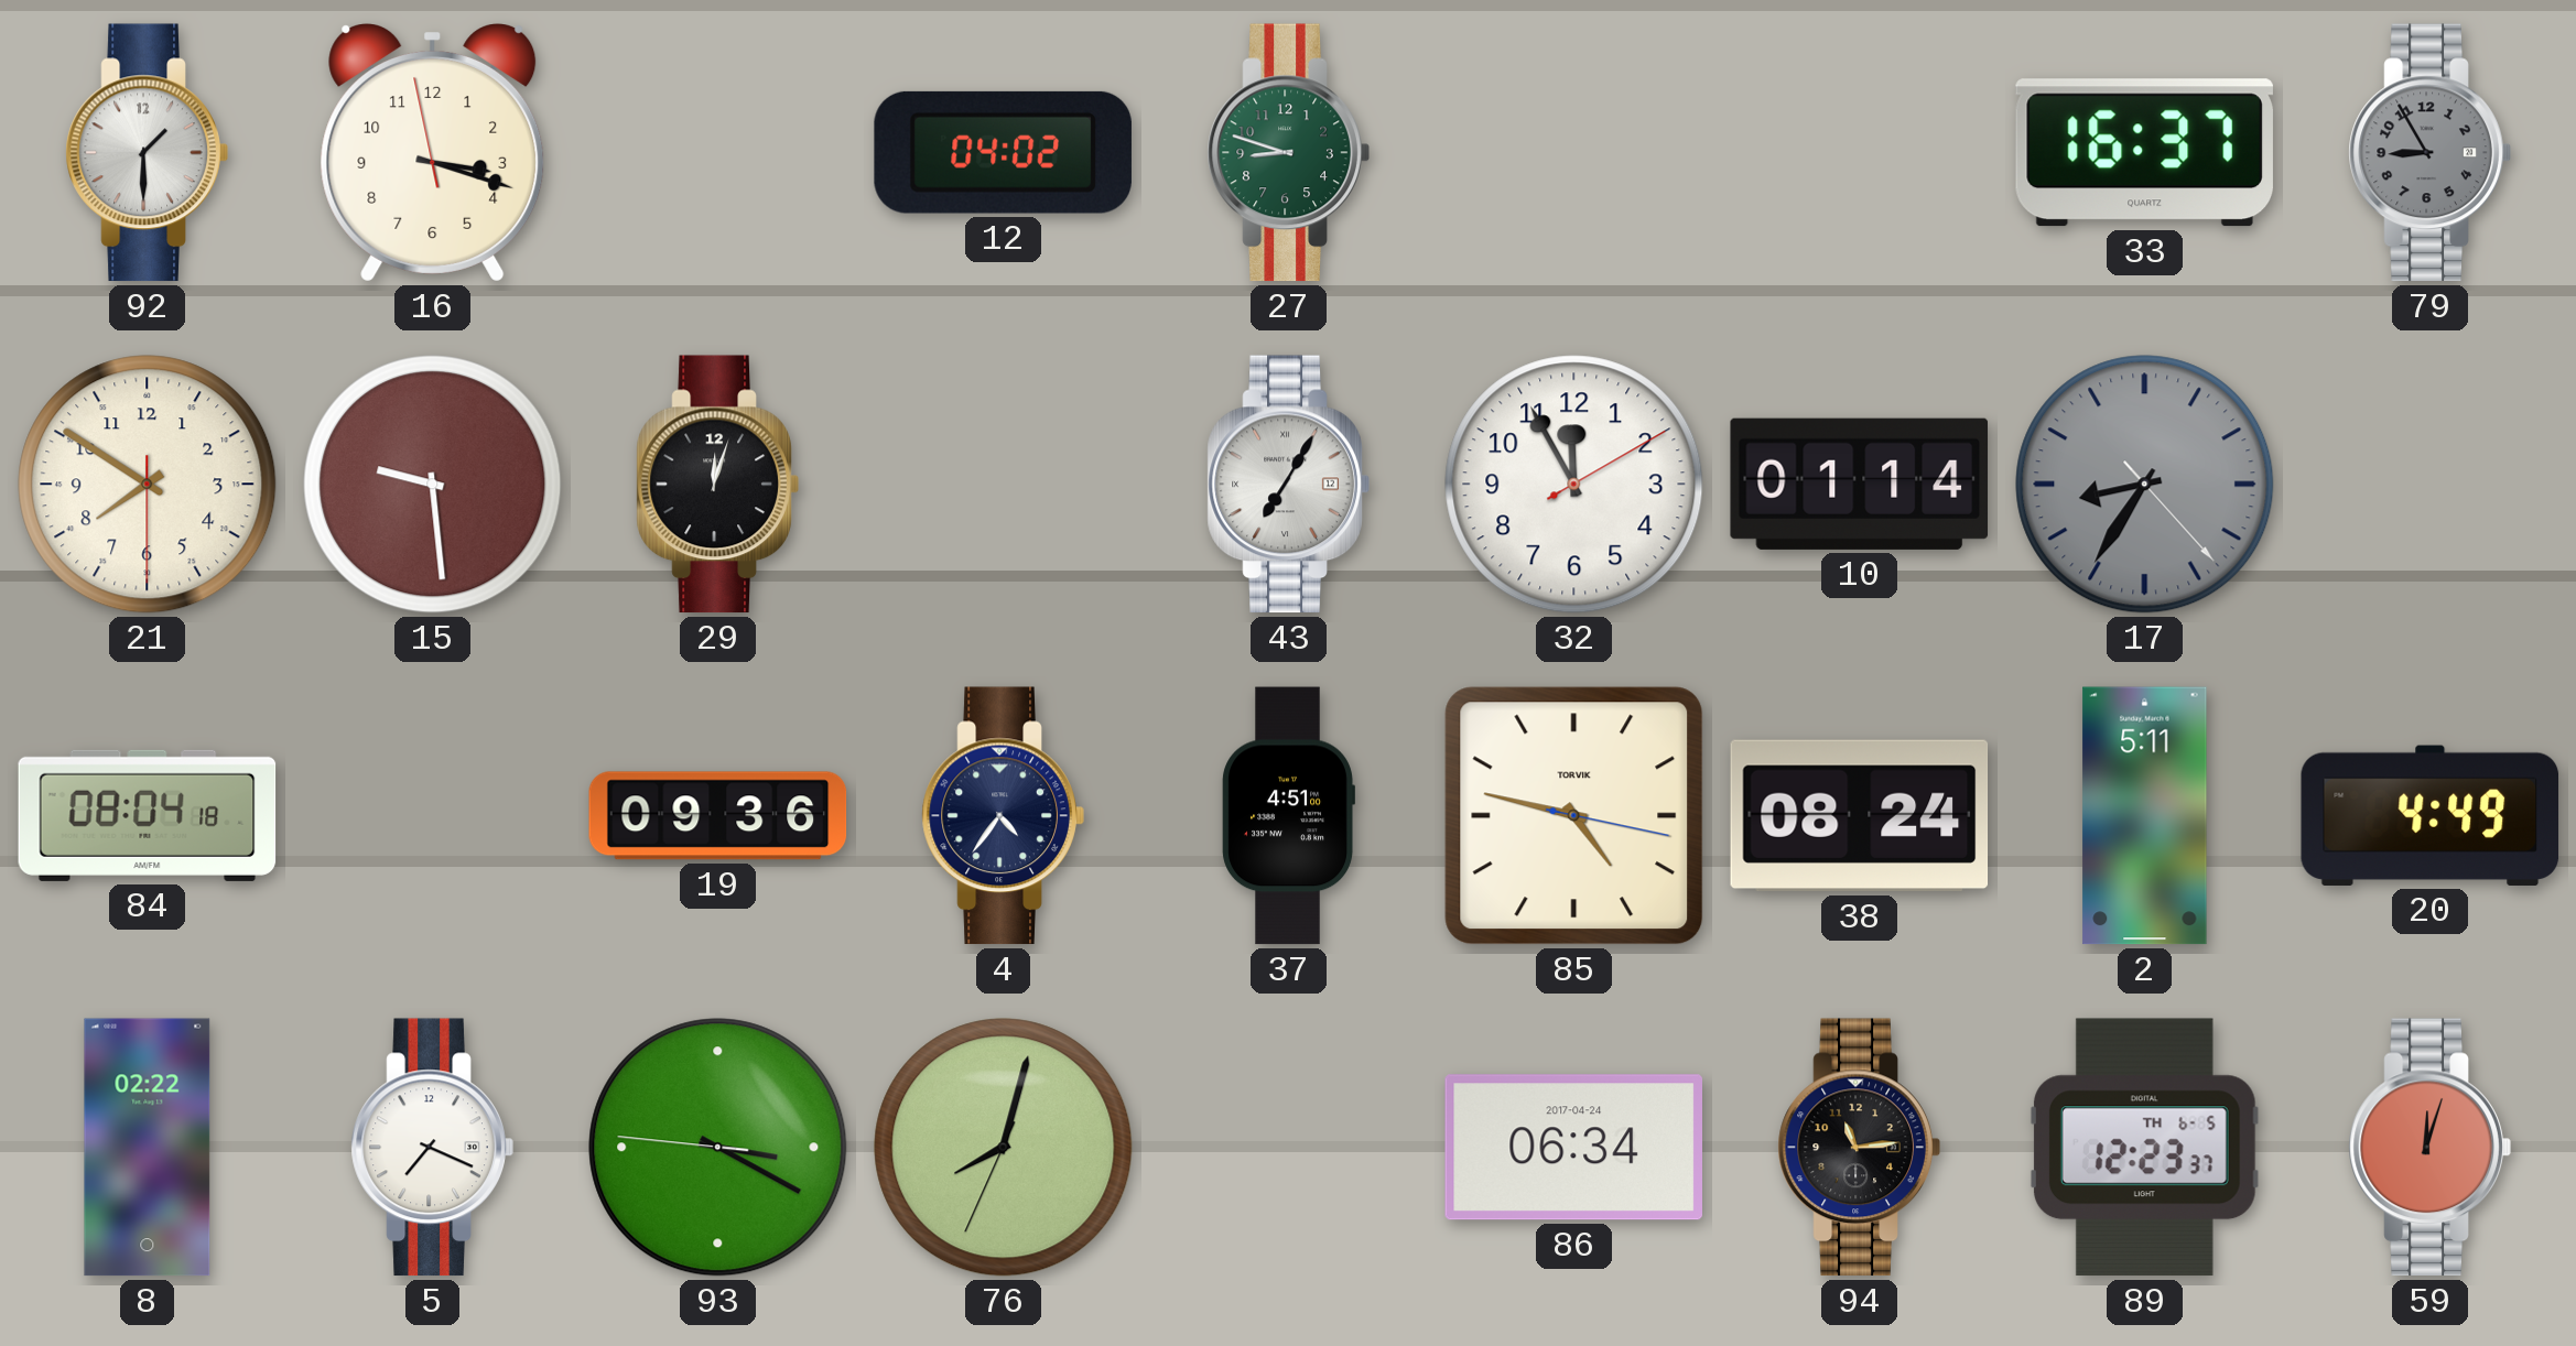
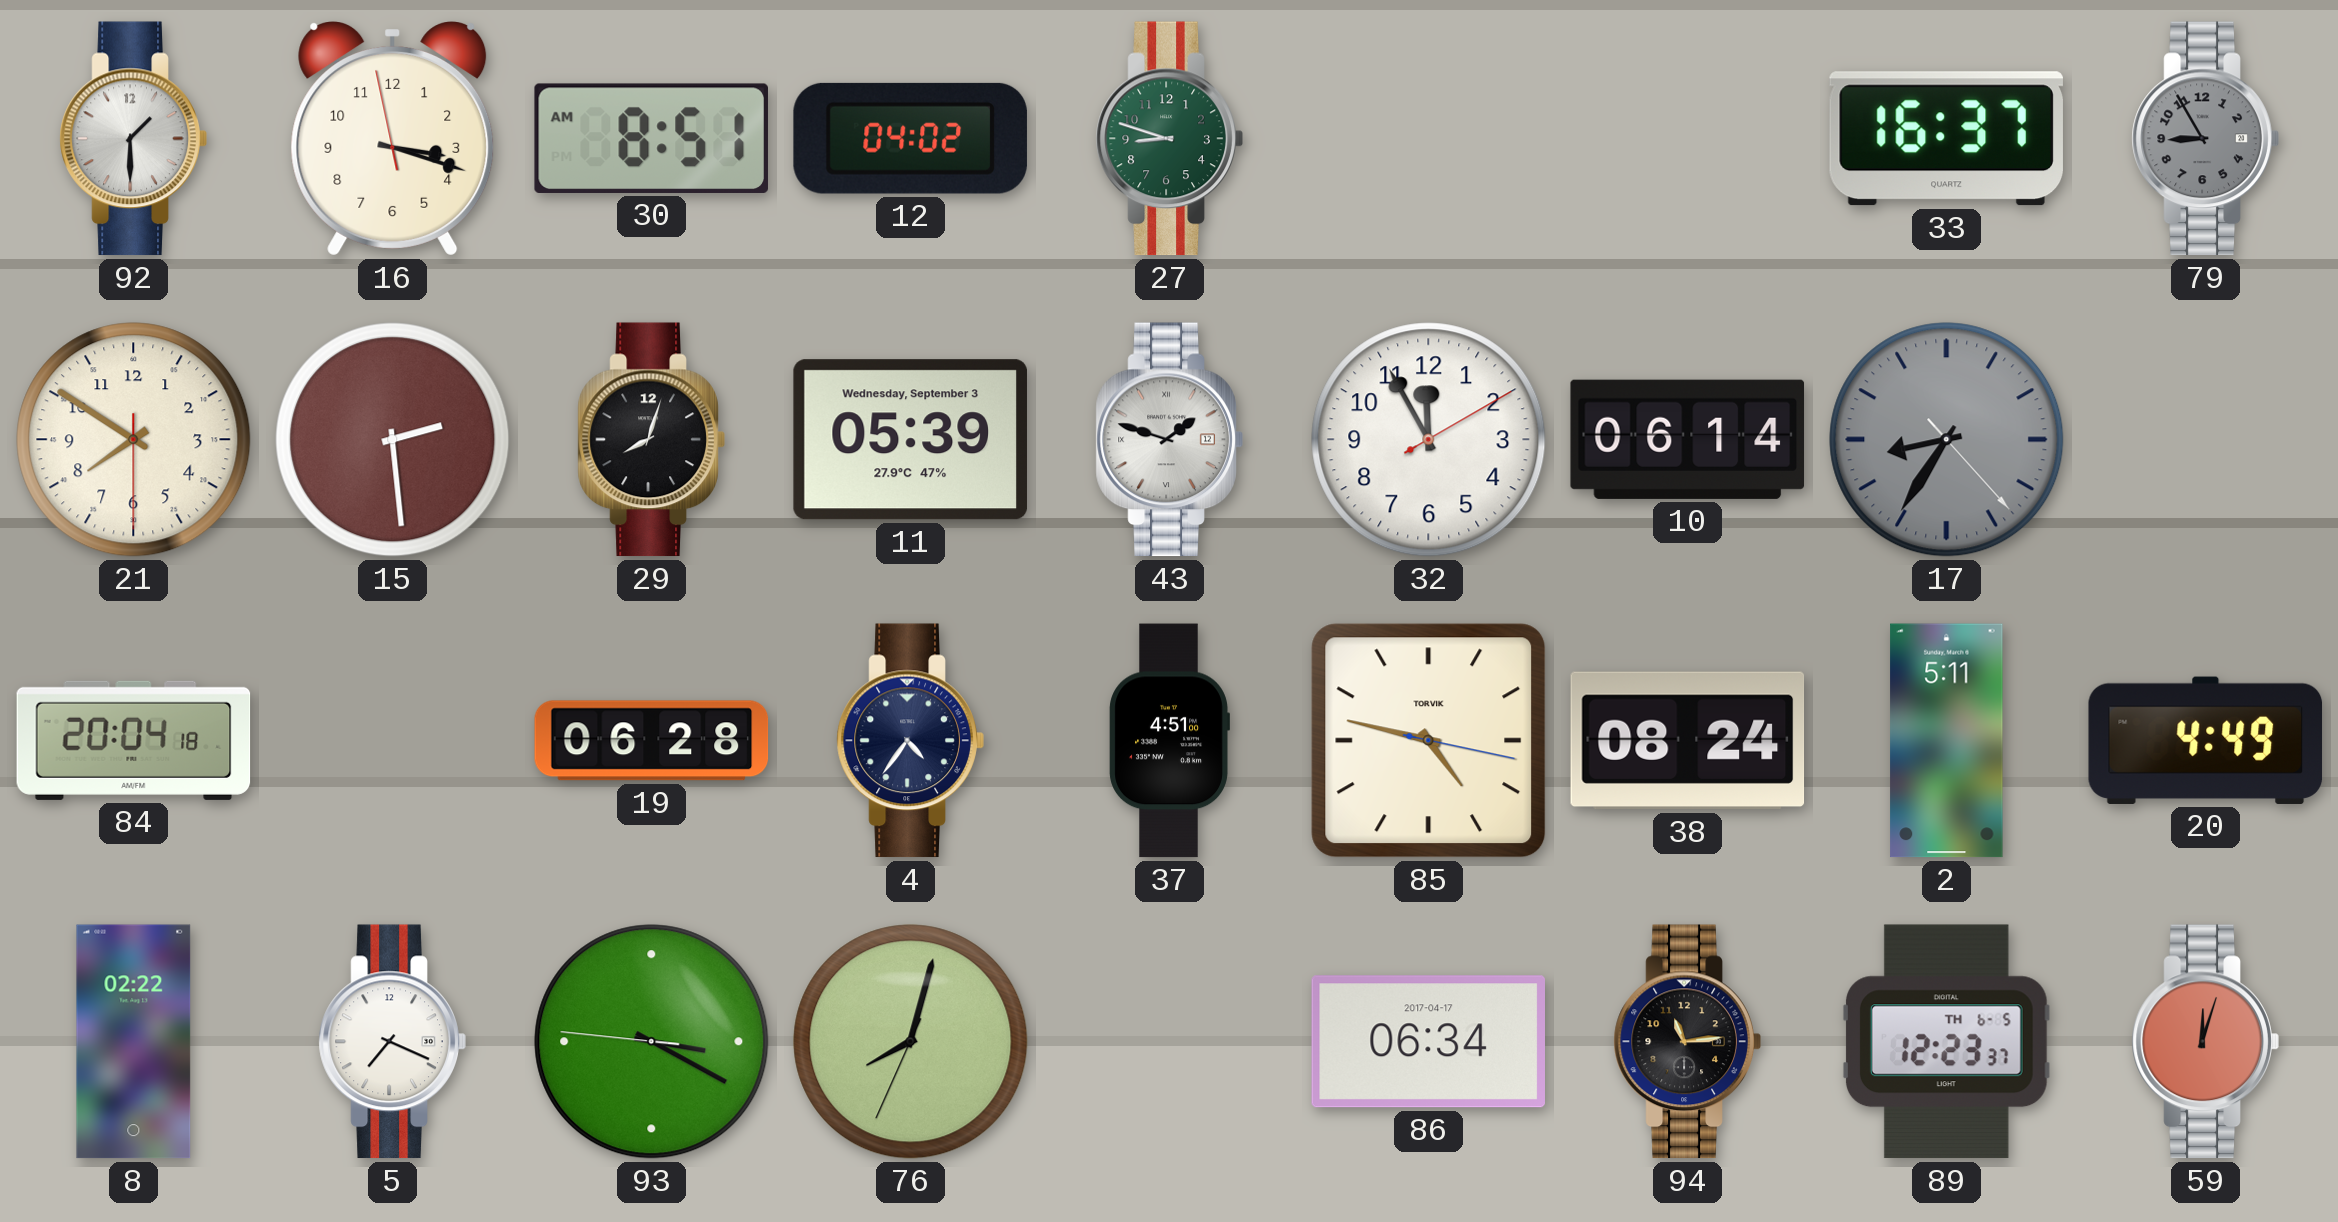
30: none -> 8:51
15: 9:29 -> 2:29
29: 12:03 -> 8:03
11: none -> 05:39
43: 7:05 -> 1:48
10: 01:14 -> 06:14
84: 08:04 -> 20:04
19: 09:36 -> 06:28
86 date: 2017-04-24 -> 2017-04-17
